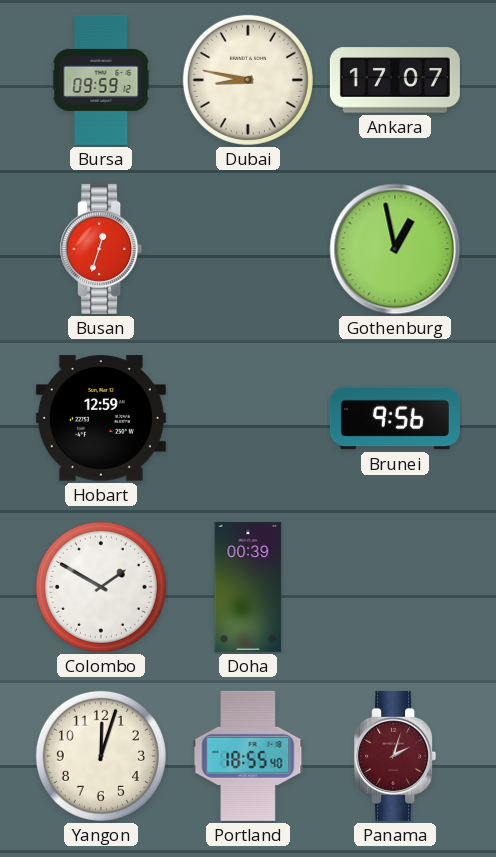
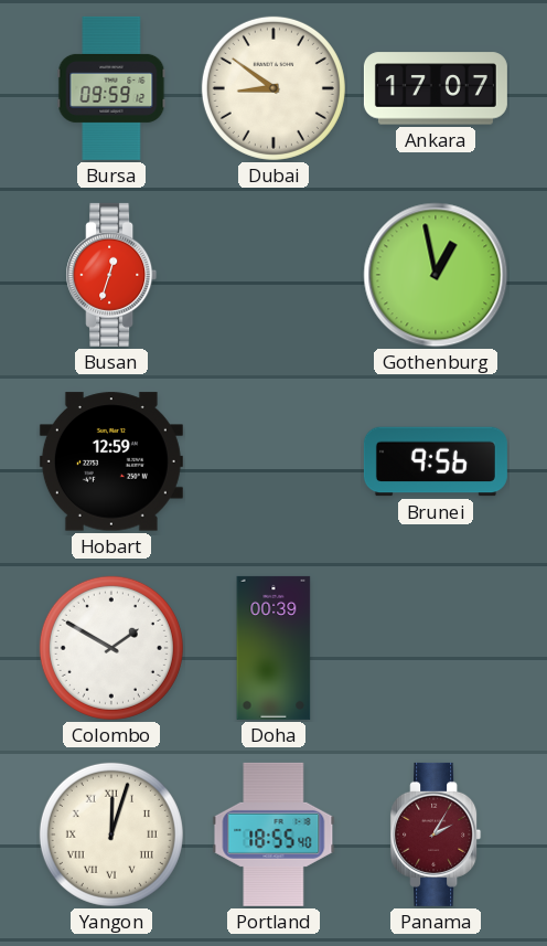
Dubai: 8:47 -> 8:51
Yangon numerals: Arabic -> Roman
Panama: 2:03 -> 2:05
